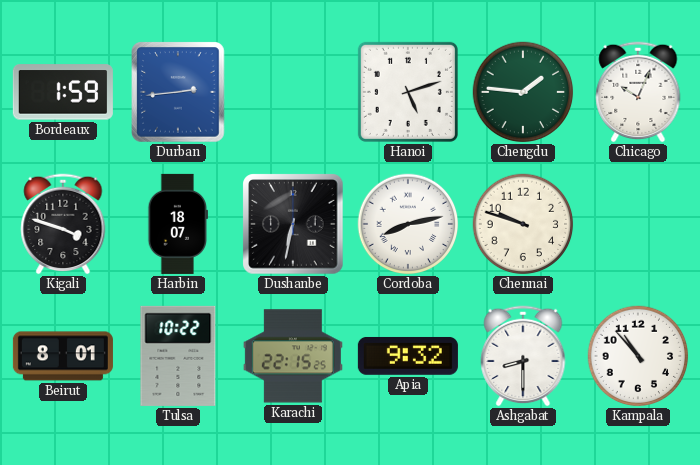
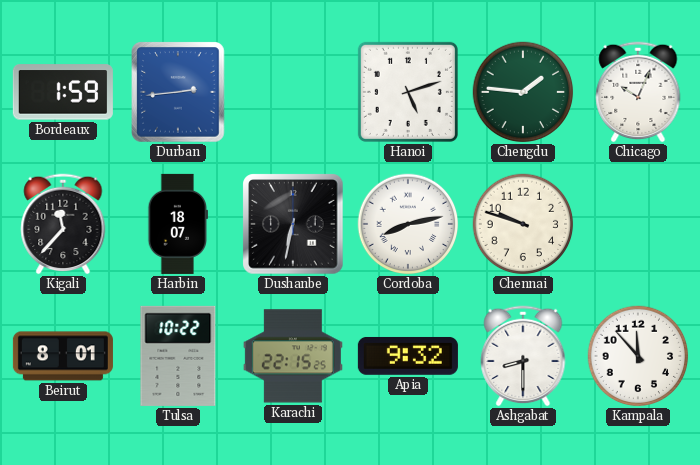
Kigali: 3:48 -> 11:37
Kampala: 10:53 -> 11:53
